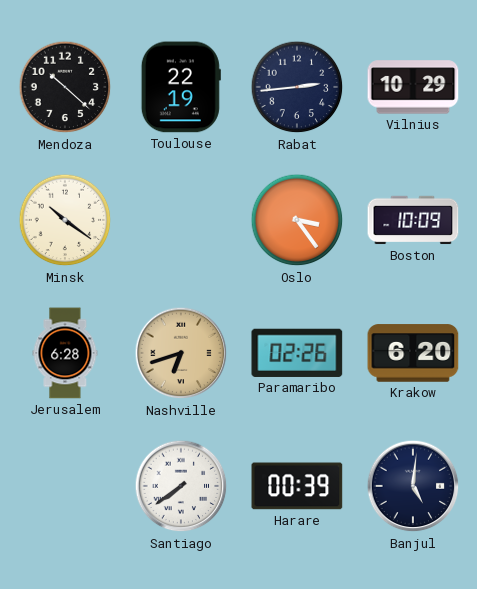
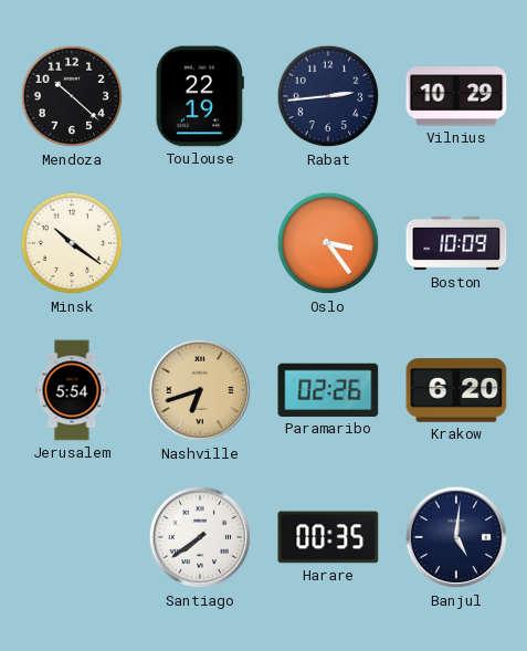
Jerusalem: 6:28 -> 5:54
Harare: 00:39 -> 00:35
